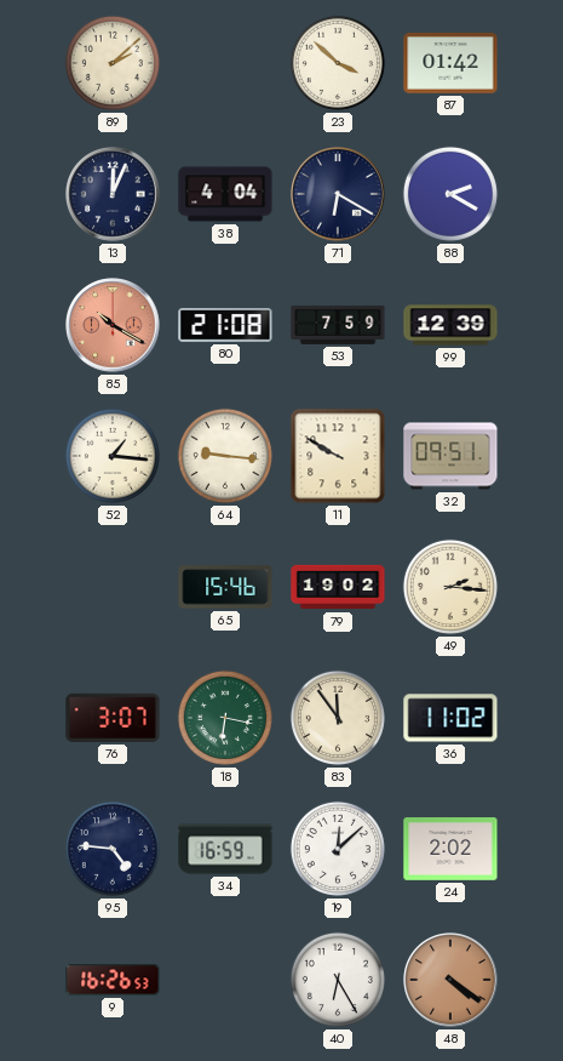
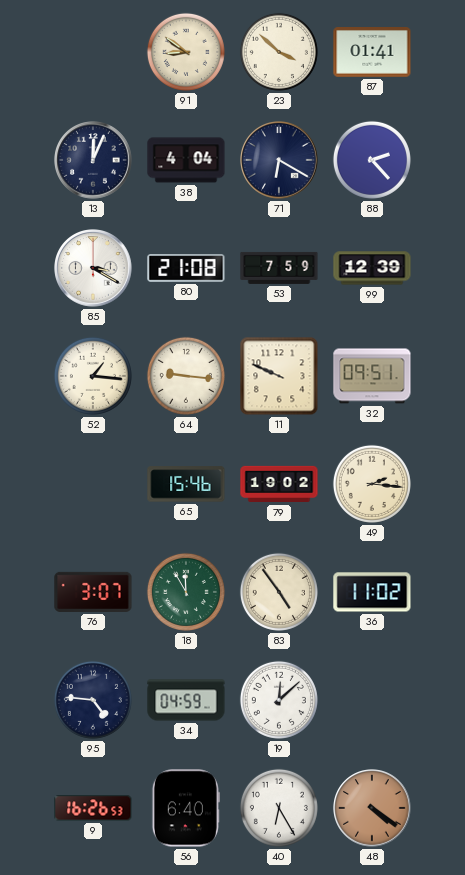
89: 2:08 -> none
91: none -> 8:51
87: 01:42 -> 01:41
88: 2:20 -> 2:23
85: 10:20 -> 3:20
85 dial: salmon -> white
11: 9:50 -> 9:49
18: 6:17 -> 11:55
83: 11:54 -> 4:54
34: 16:59 -> 04:59
24: 2:02 -> none
56: none -> 6:40
